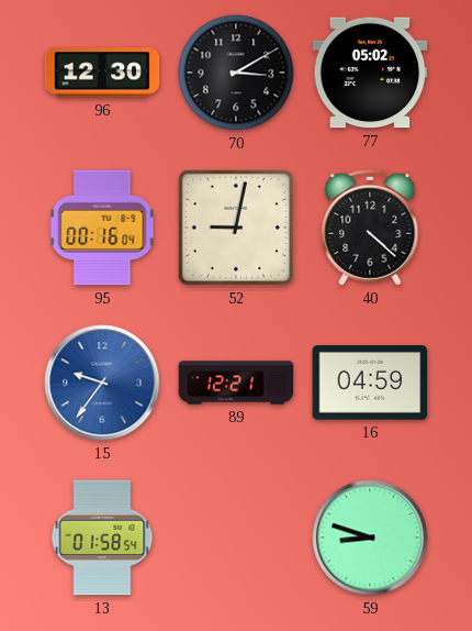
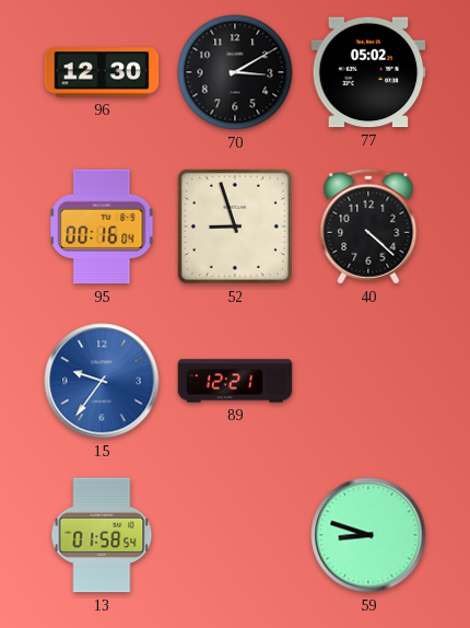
52: 9:02 -> 8:57
16: 04:59 -> none
